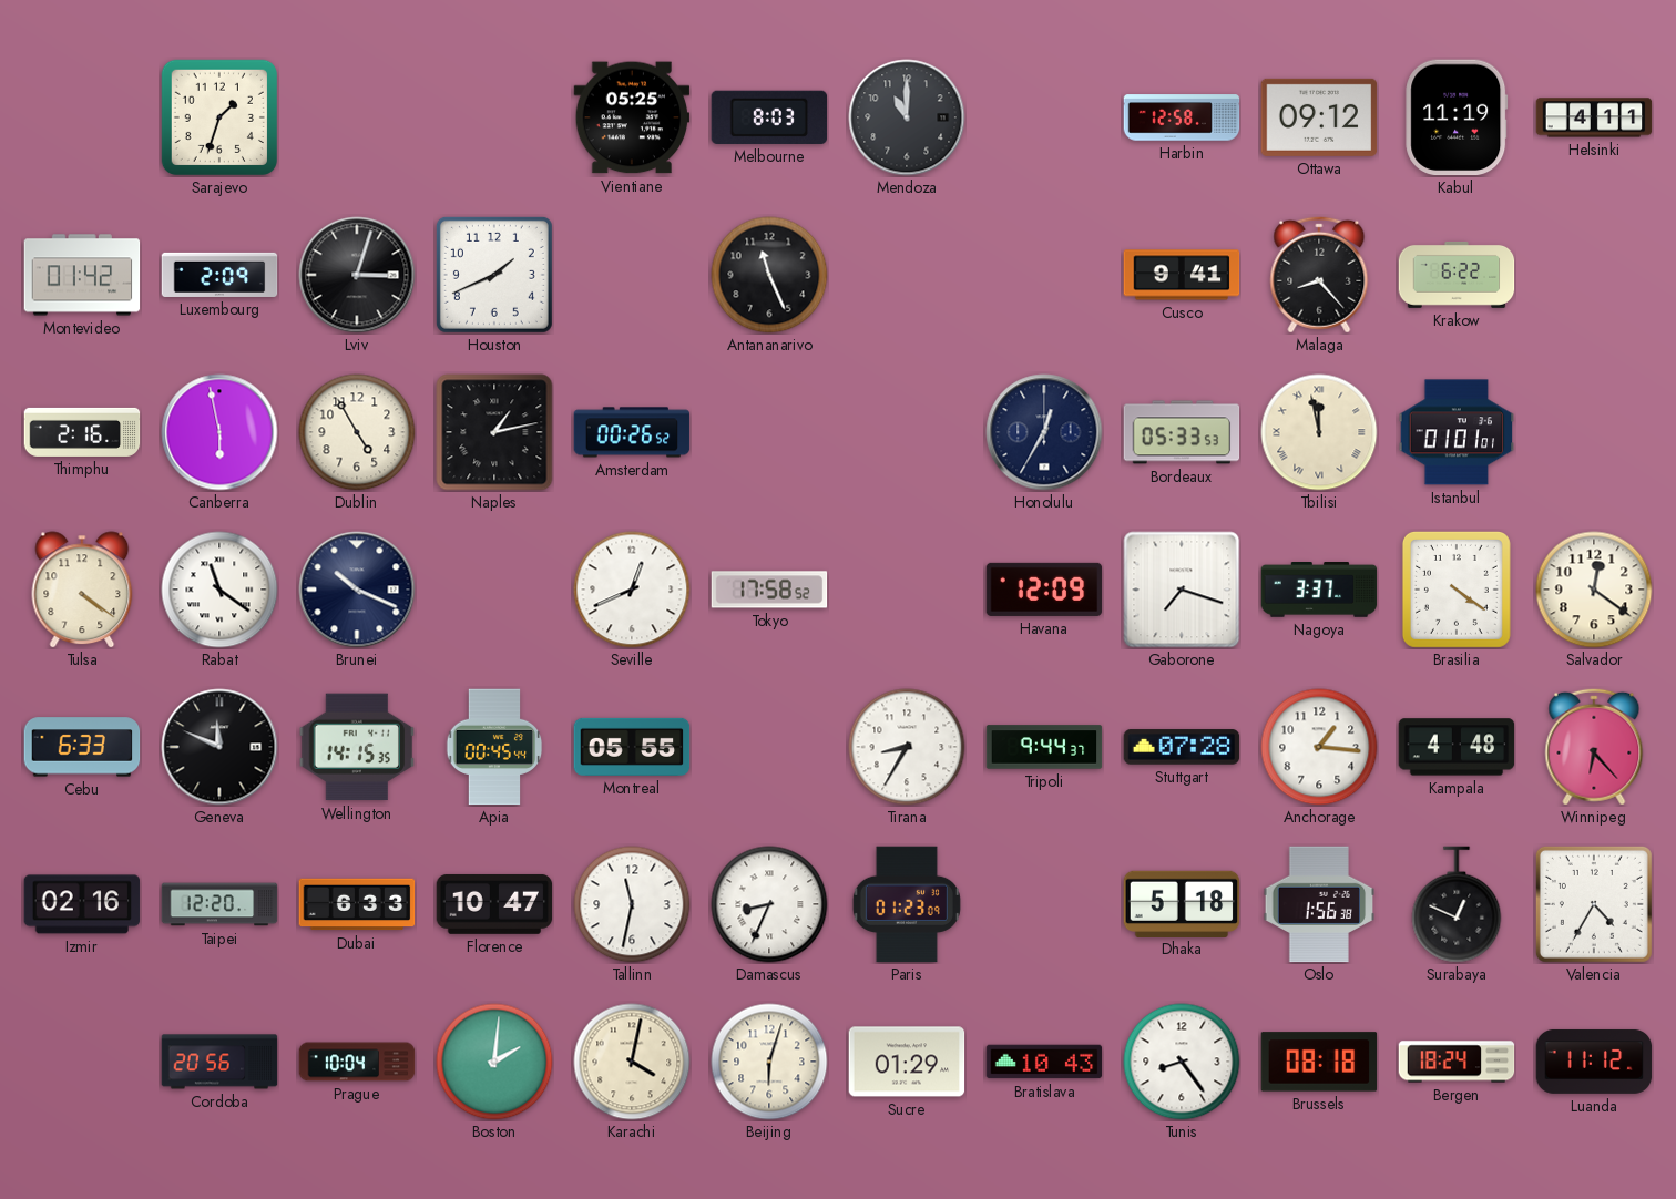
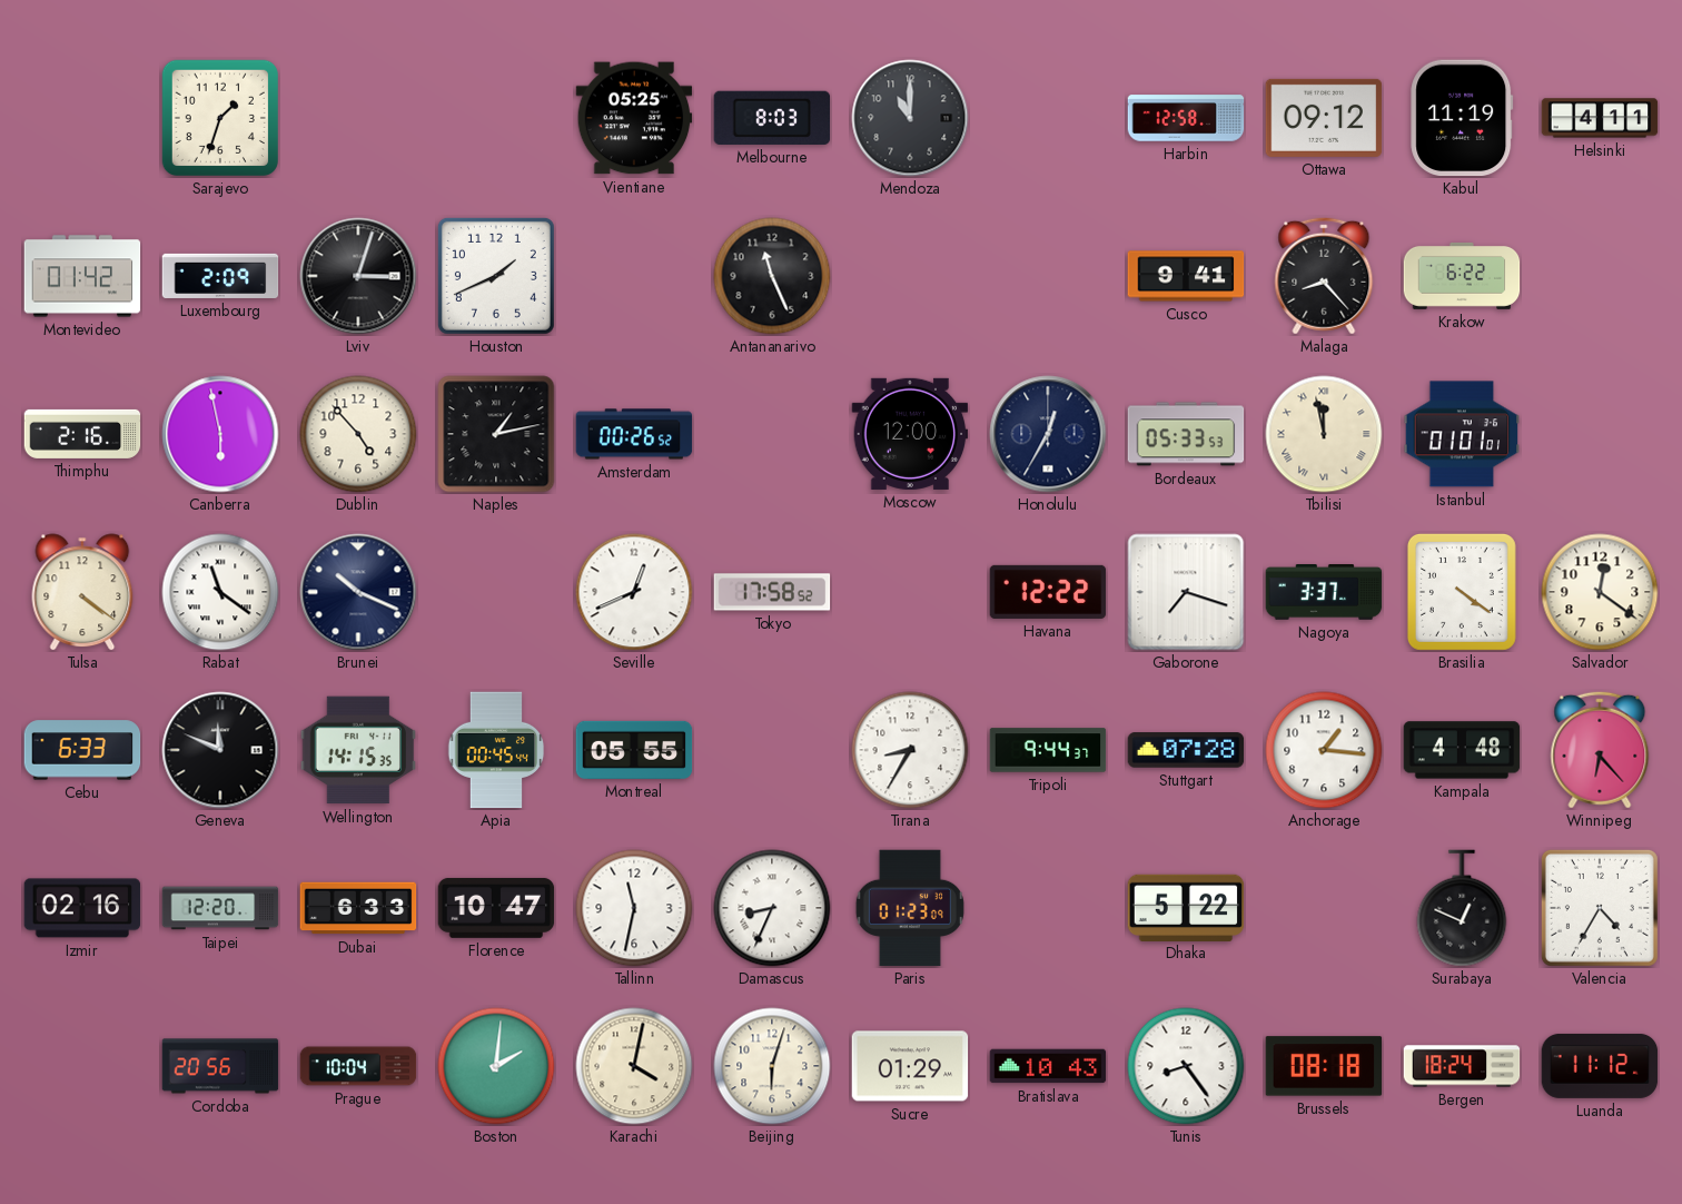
Dublin: 4:55 -> 4:53
Moscow: none -> 12:00
Havana: 12:09 -> 12:22
Dhaka: 5:18 -> 5:22
Oslo: 1:56 -> none
